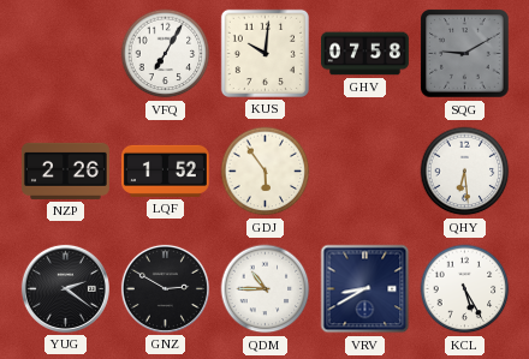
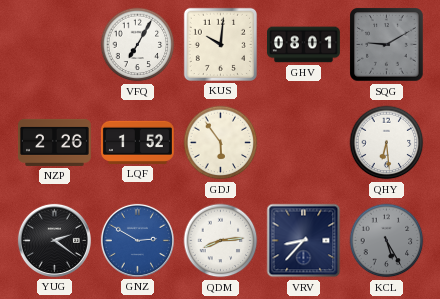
GHV: 07:58 -> 08:01
GNZ dial: black -> blue
QDM: 10:45 -> 8:14
VRV: 8:40 -> 8:37
KCL dial: white -> grey
